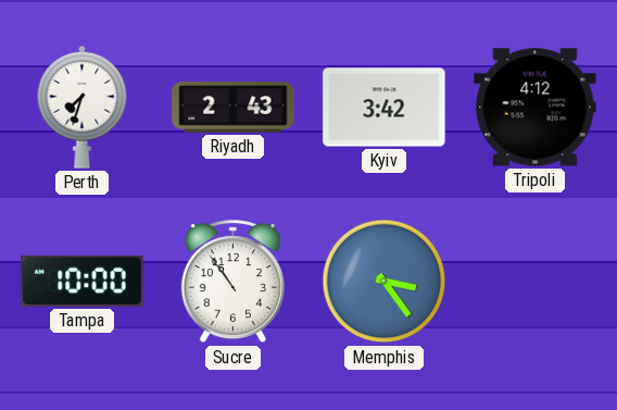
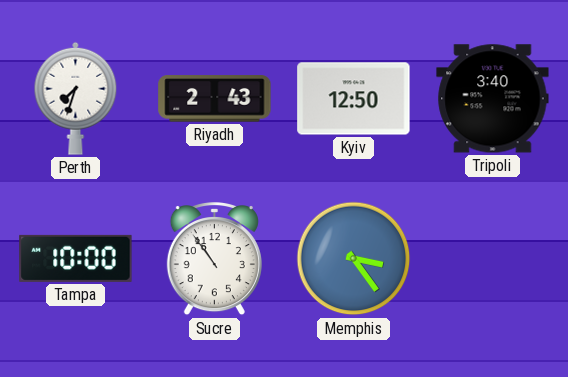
Kyiv: 3:42 -> 12:50
Tripoli: 4:12 -> 3:40
